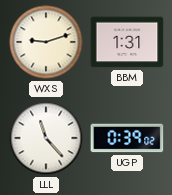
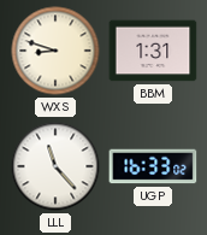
WXS: 9:12 -> 8:48
UGP: 0:39 -> 16:33
